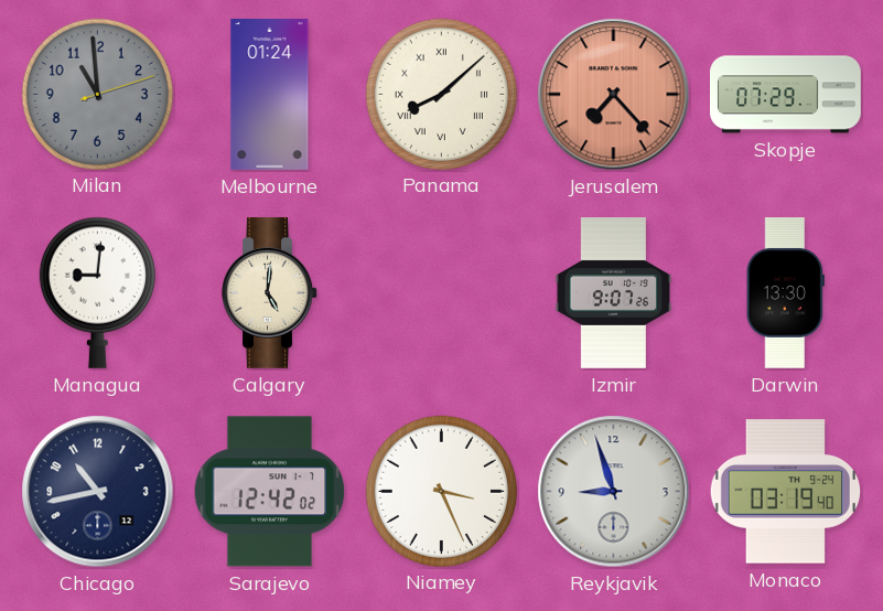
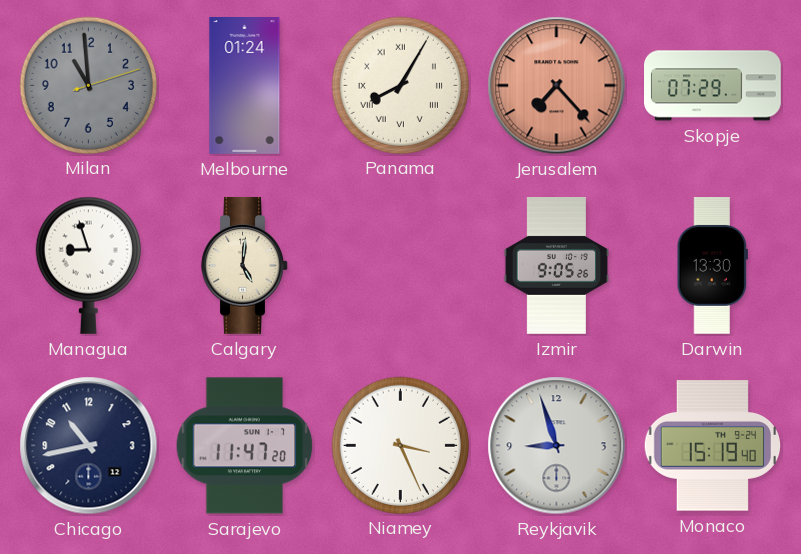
Panama: 8:08 -> 8:05
Managua: 9:01 -> 8:57
Izmir: 9:07 -> 9:05
Sarajevo: 12:42 -> 11:47
Monaco: 03:19 -> 15:19
